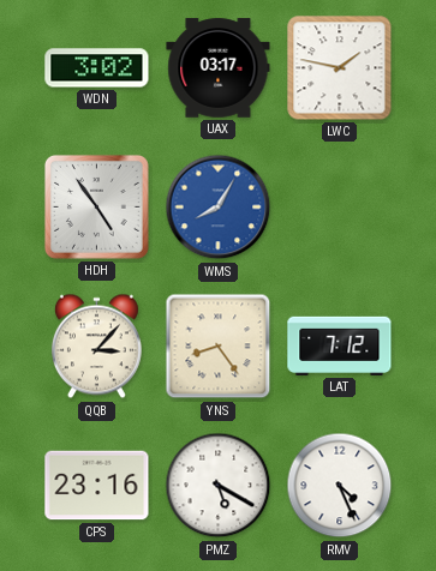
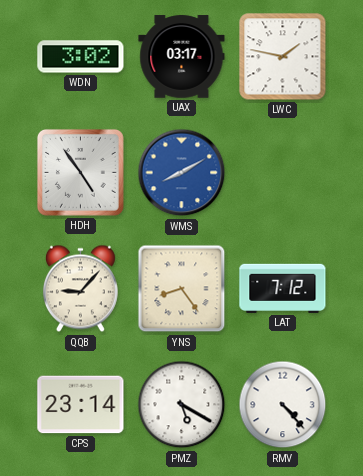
WMS: 8:05 -> 8:10
QQB: 3:07 -> 9:07
CPS: 23:16 -> 23:14
RMV: 4:26 -> 4:23
